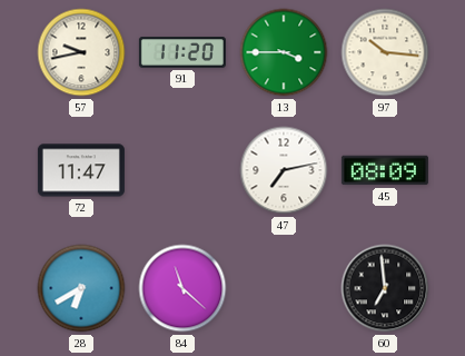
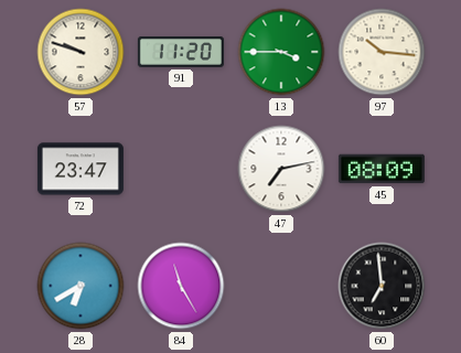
57: 9:43 -> 9:48
72: 11:47 -> 23:47
84: 11:22 -> 11:25
